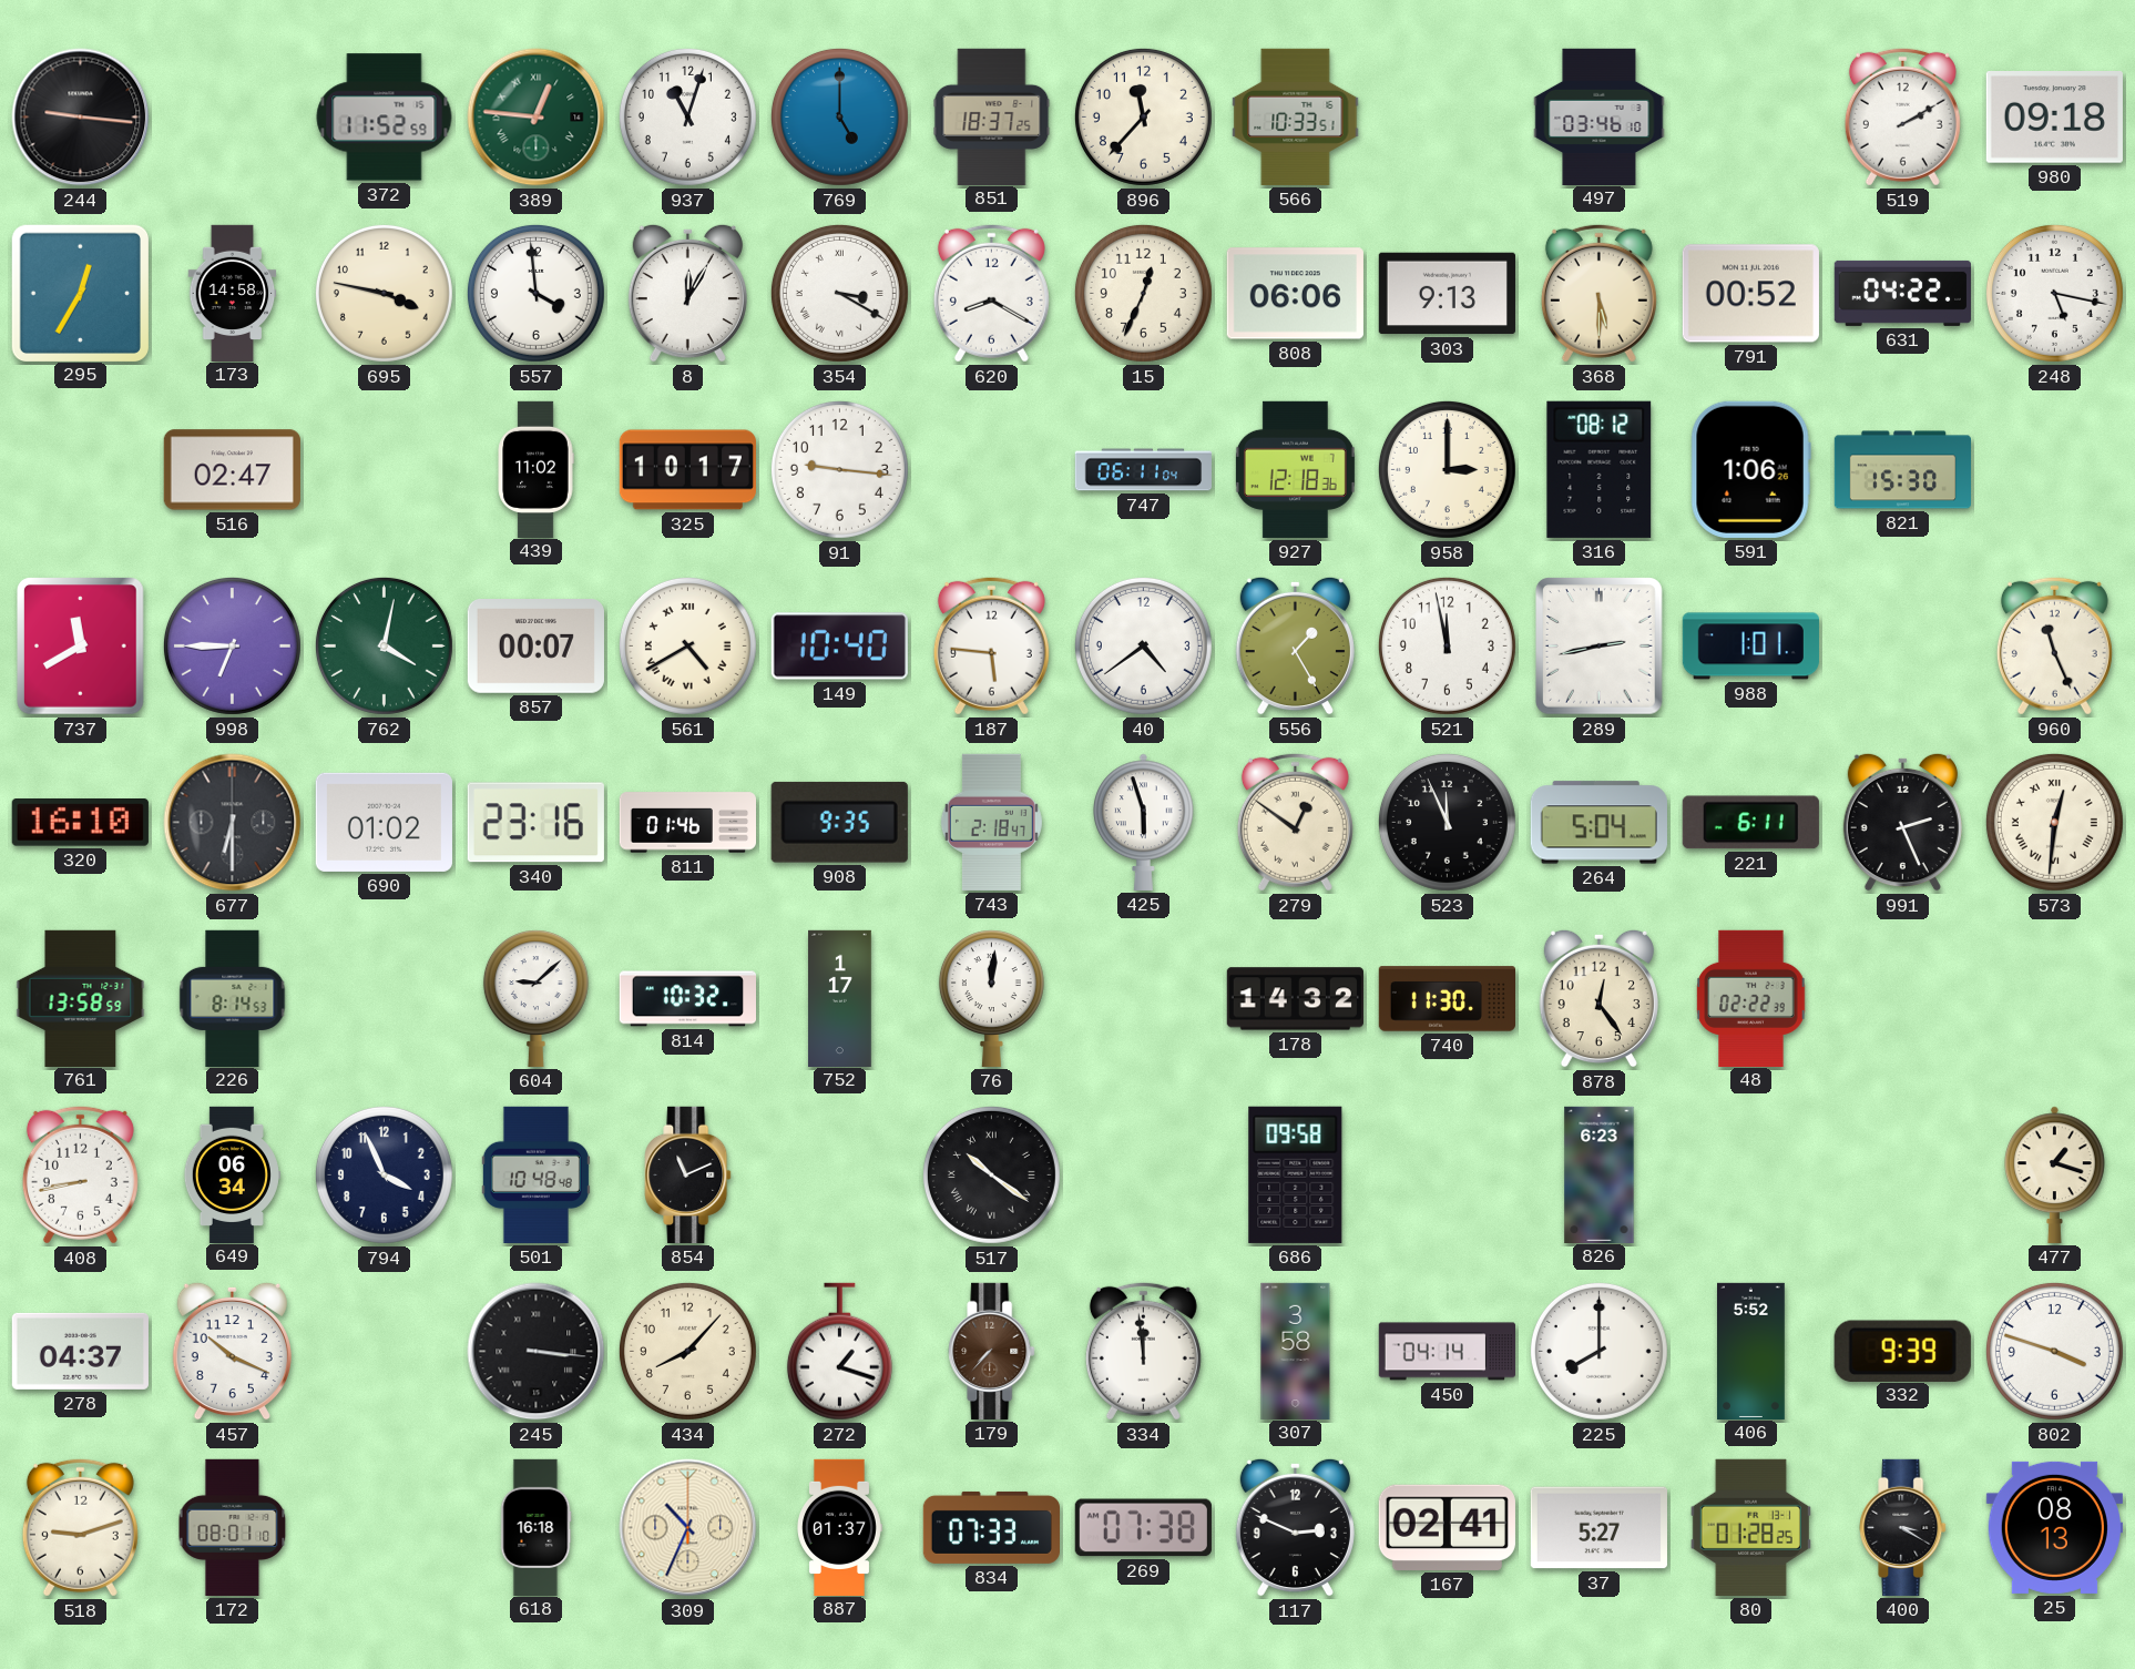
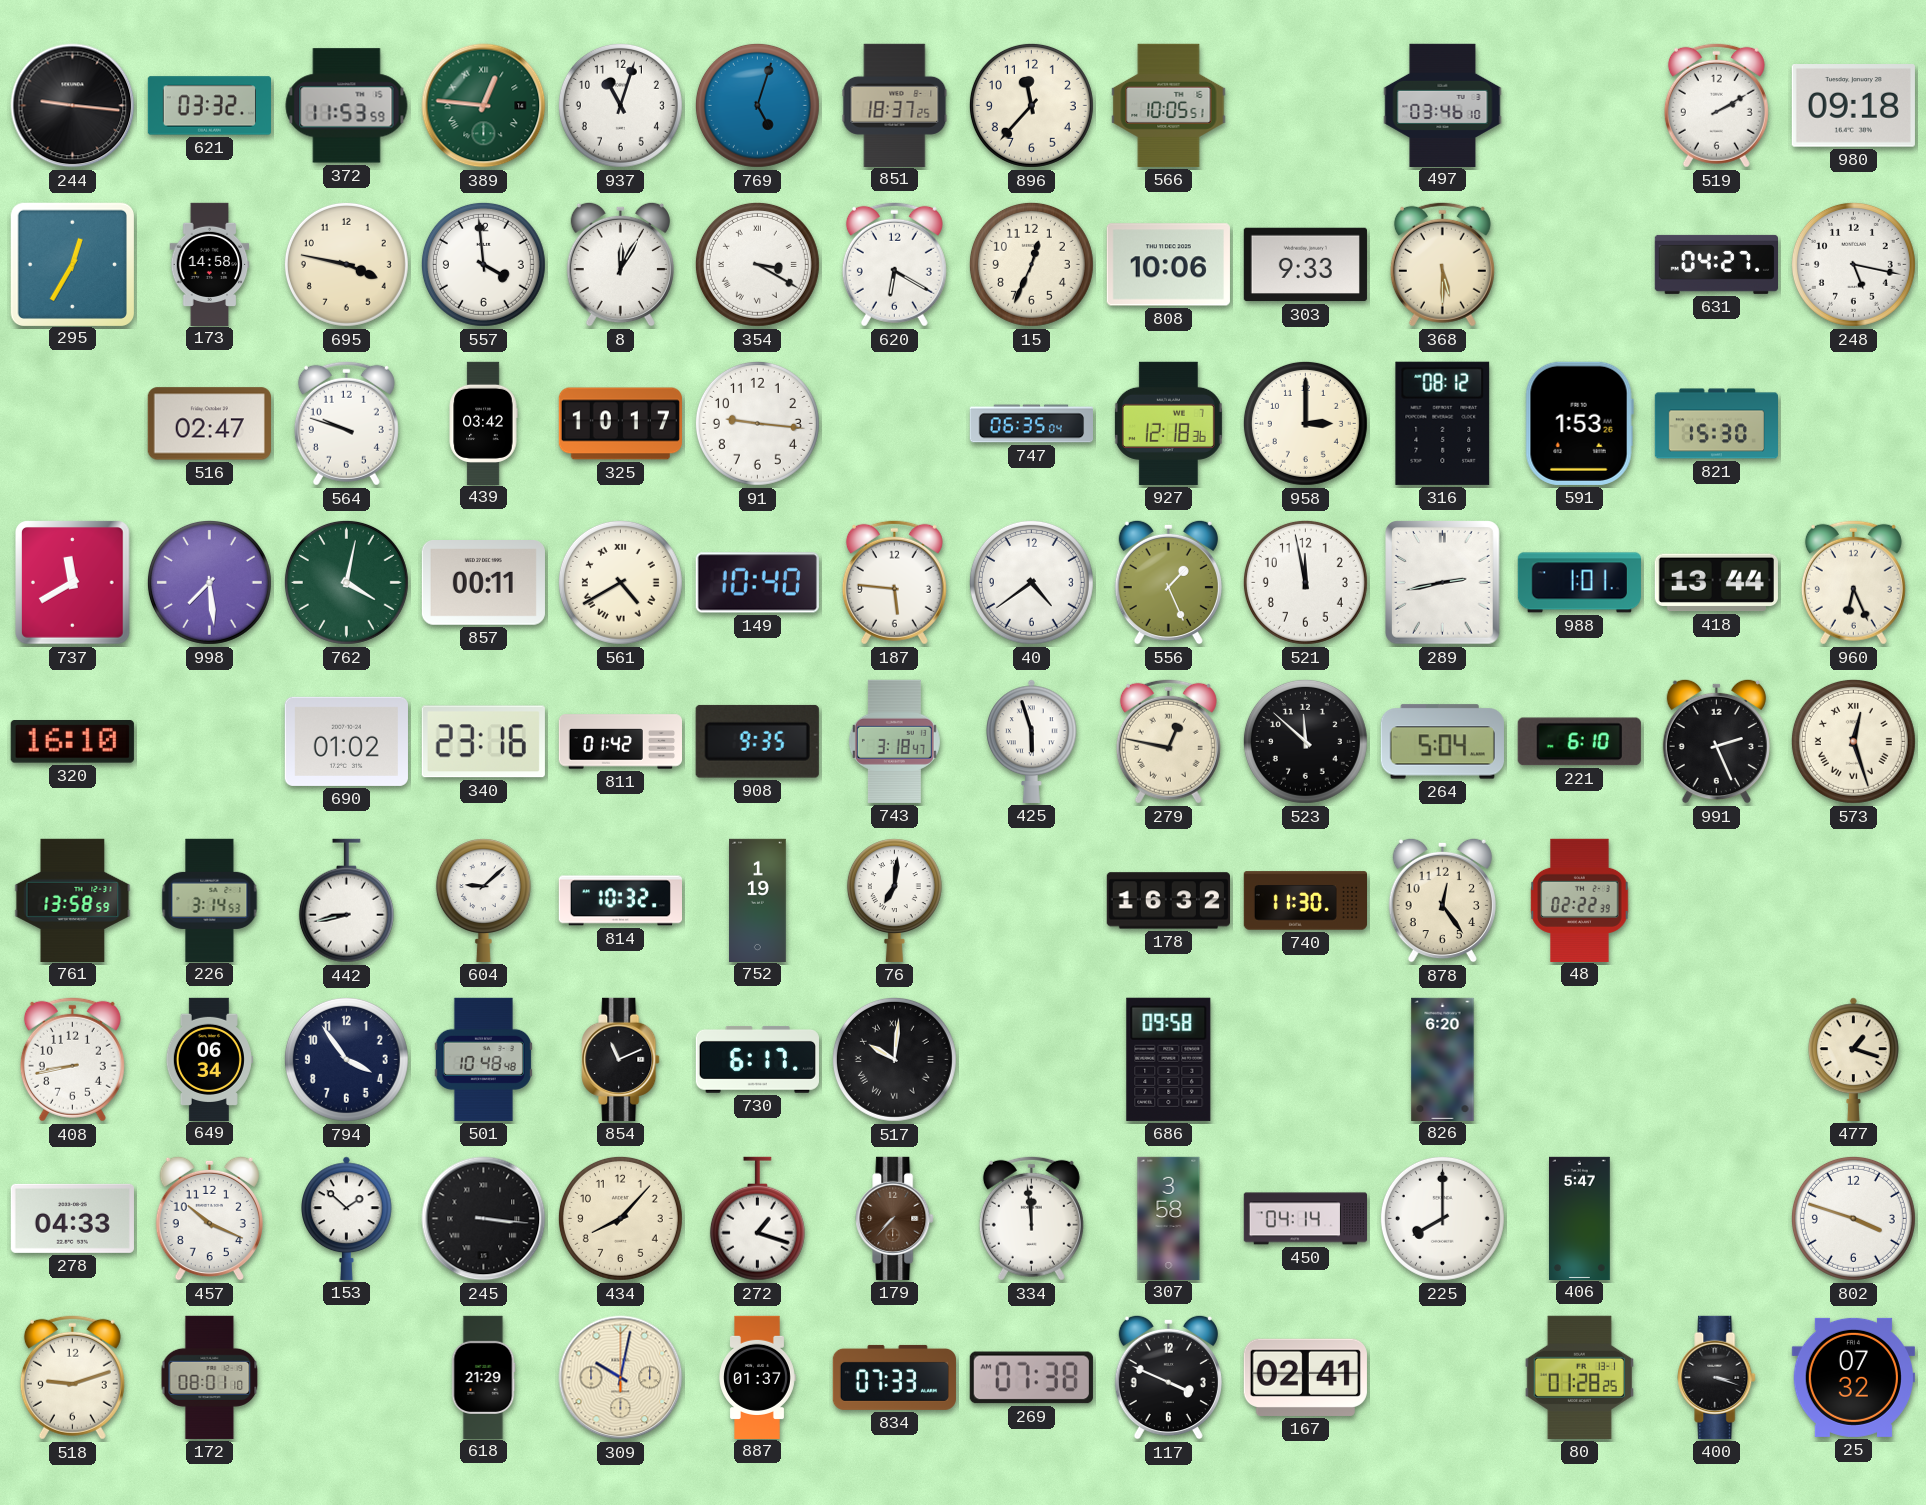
621: none -> 03:32
372: 11:52 -> 11:53
769: 5:00 -> 5:03
566: 10:33 -> 10:05
620: 8:20 -> 6:20
808: 06:06 -> 10:06
303: 9:13 -> 9:33
791: 00:52 -> none
631: 04:22 -> 04:27
564: none -> 9:48
439: 11:02 -> 03:42
747: 06:11 -> 06:35
591: 1:06 -> 1:53
998: 6:45 -> 7:29
857: 00:07 -> 00:11
556: 1:25 -> 1:26
418: none -> 13:44
960: 11:26 -> 6:26
677: 6:30 -> none
811: 01:46 -> 01:42
743: 2:18 -> 3:18
279: 12:51 -> 12:47
523: 11:56 -> 11:52
221: 6:11 -> 6:10
573: 12:31 -> 12:27
226: 8:14 -> 3:14
442: none -> 8:43
752: 1:17 -> 1:19
76: 12:01 -> 7:01
178: 14:32 -> 16:32
794: 3:56 -> 3:54
730: none -> 6:17
517: 10:21 -> 10:01
826: 6:23 -> 6:20
278: 04:37 -> 04:33
153: none -> 1:52
406: 5:52 -> 5:47
332: 9:39 -> none
618: 16:18 -> 21:29
309: 10:34 -> 10:02
117: 2:49 -> 3:49
37: 5:27 -> none
400: 3:20 -> 3:18
25: 08:13 -> 07:32
